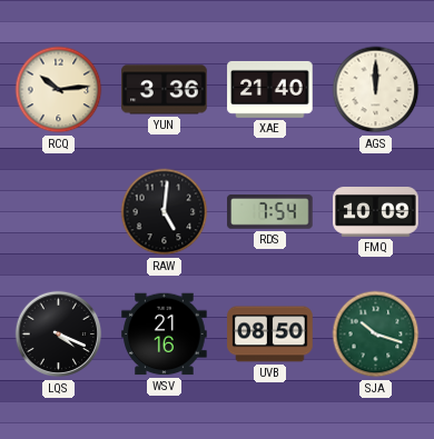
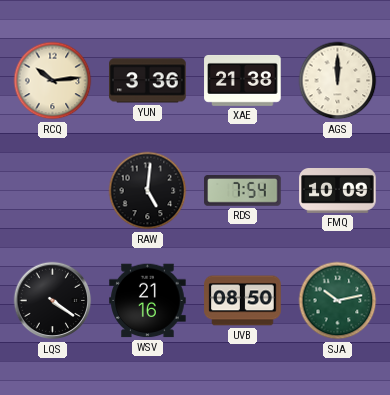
XAE: 21:40 -> 21:38
LQS: 4:19 -> 4:21
SJA: 10:18 -> 10:13
